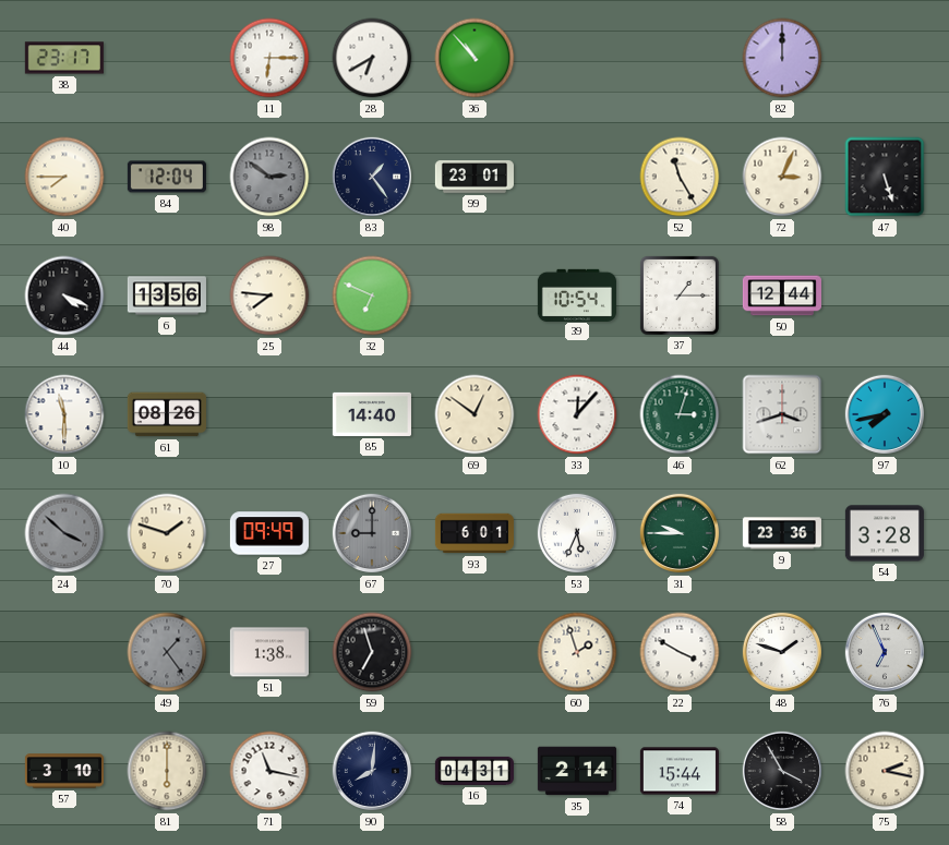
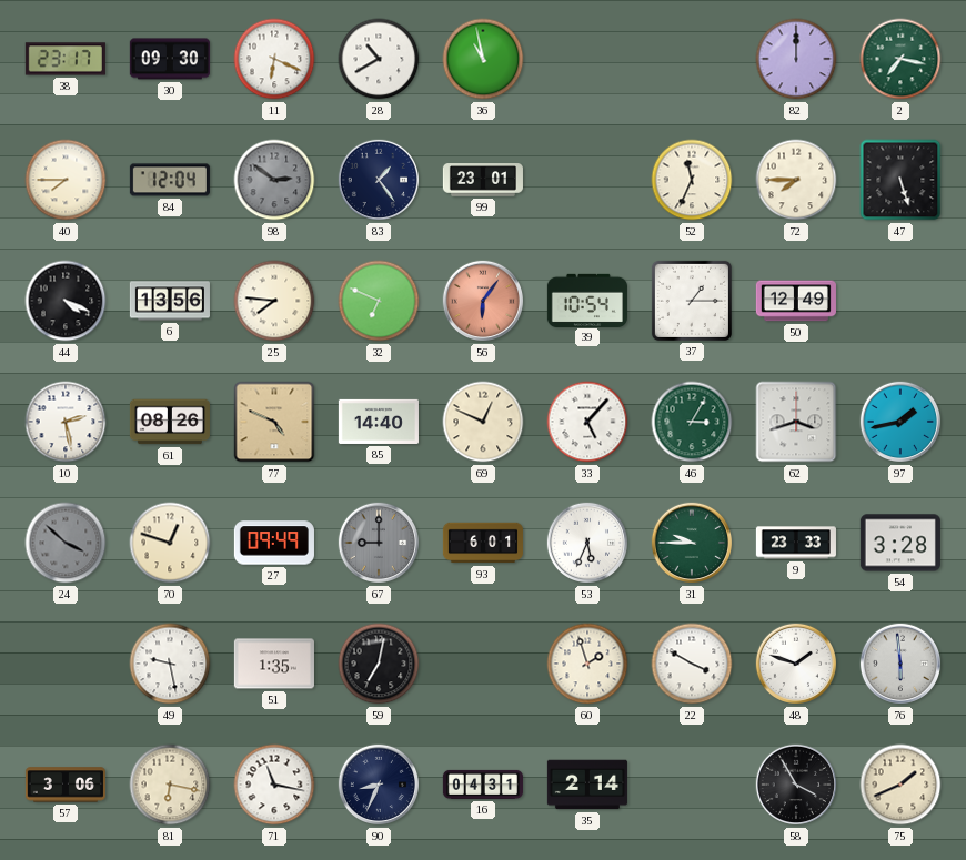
30: none -> 09:30
11: 6:15 -> 6:19
28: 6:40 -> 10:40
36: 10:53 -> 10:58
2: none -> 7:17
52: 11:25 -> 11:34
72: 3:04 -> 7:45
56: none -> 6:06
50: 12:44 -> 12:49
10: 11:30 -> 2:28
77: none -> 4:49
69: 12:51 -> 12:49
33: 12:07 -> 5:07
46: 3:03 -> 3:05
97: 7:43 -> 1:43
70: 1:48 -> 12:48
9: 23:36 -> 23:33
49: 1:24 -> 9:28
49 dial: grey -> white
51: 1:38 -> 1:35
59: 6:57 -> 7:02
76: 6:56 -> 5:59
57: 3:10 -> 3:06
81: 6:00 -> 6:17
90: 8:01 -> 8:34
74: 15:44 -> none
75: 2:17 -> 1:41
